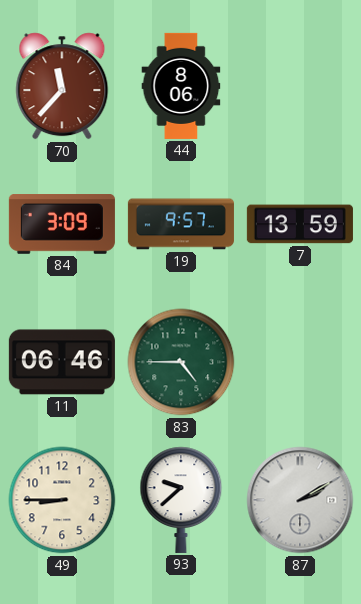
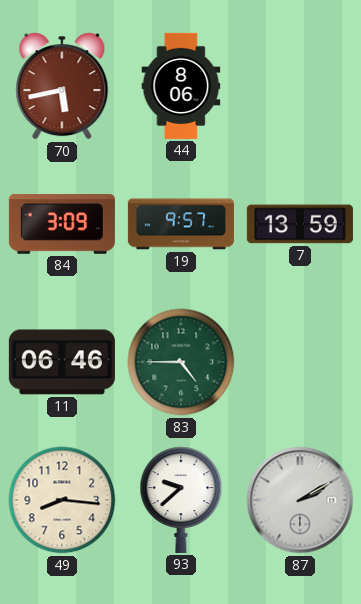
70: 11:37 -> 5:43
49: 8:45 -> 8:16
